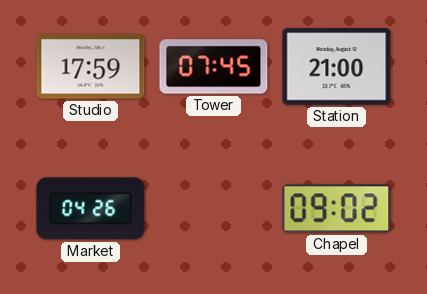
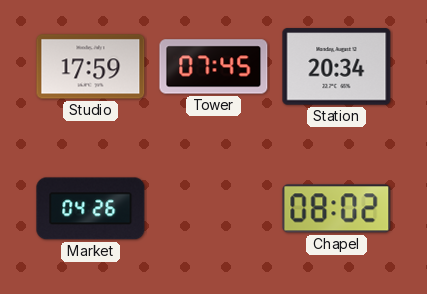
Station: 21:00 -> 20:34
Chapel: 09:02 -> 08:02
